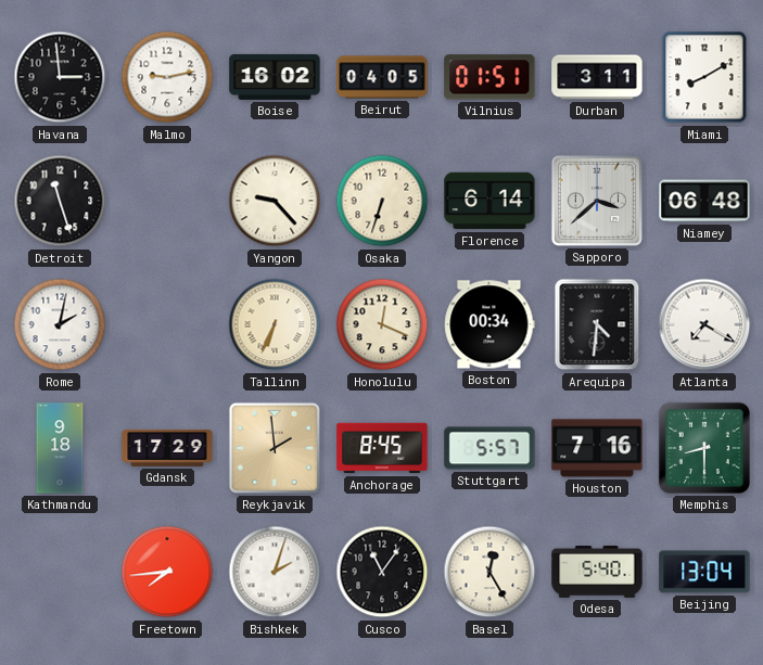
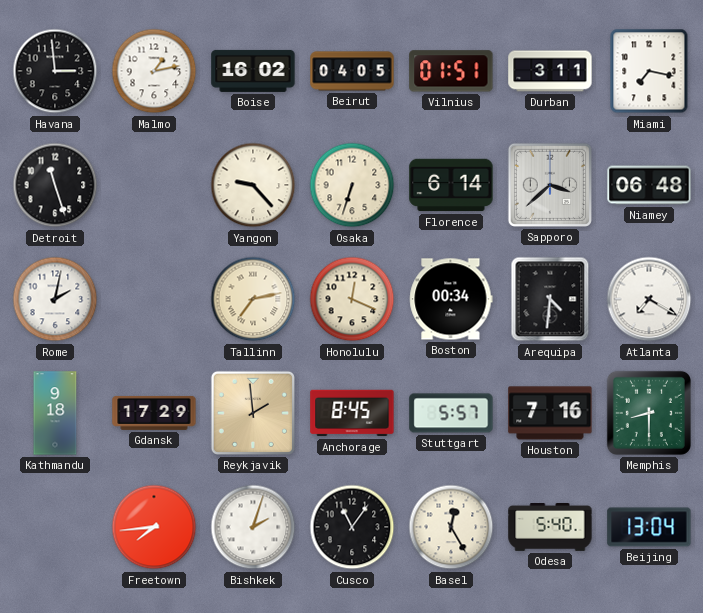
Malmo: 9:13 -> 1:13
Miami: 8:10 -> 7:17
Tallinn: 6:34 -> 7:13
